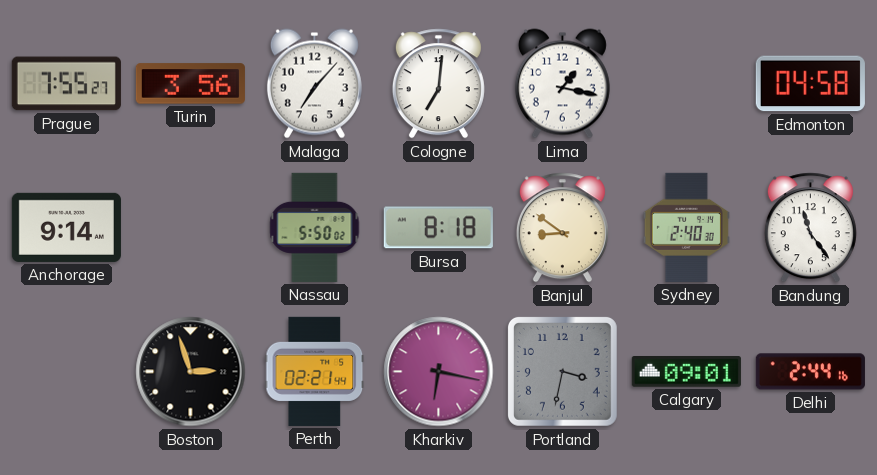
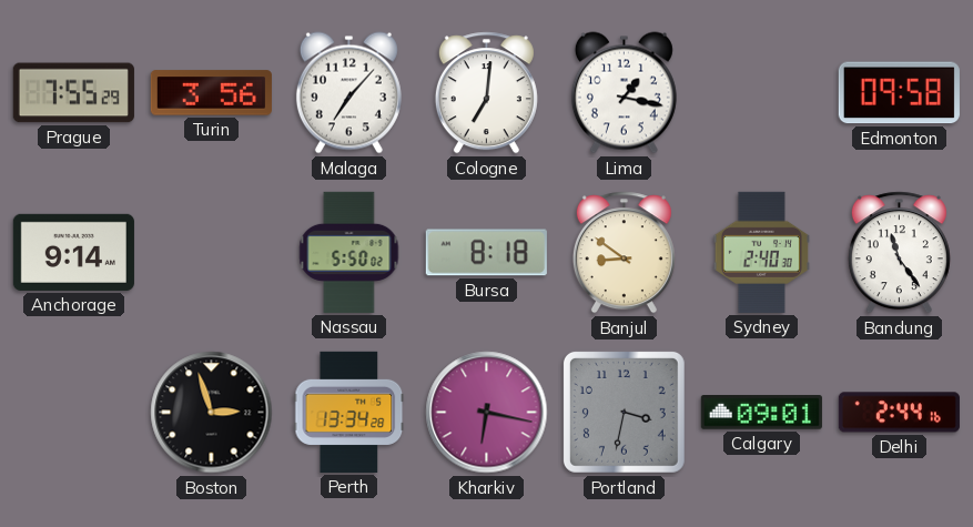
Prague: 7:55:27 -> 7:55:29
Edmonton: 04:58 -> 09:58
Perth: 02:21 -> 13:34
